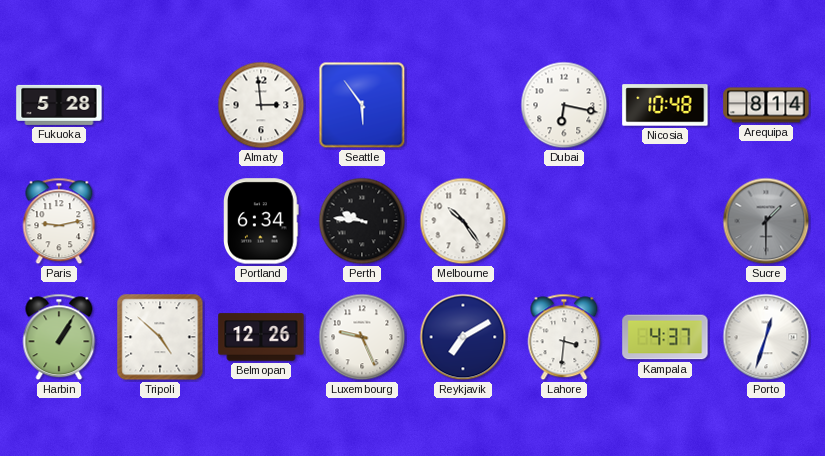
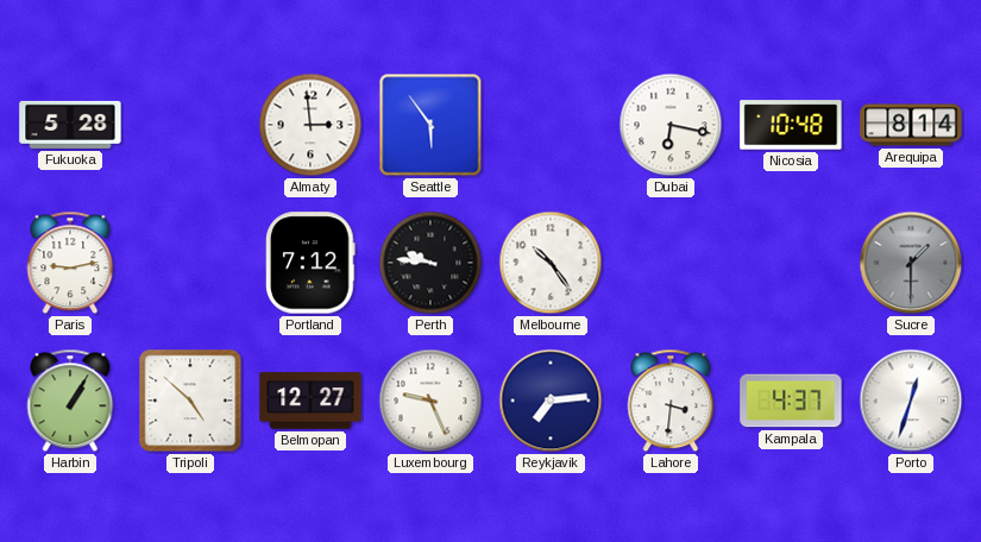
Portland: 6:34 -> 7:12
Belmopan: 12:26 -> 12:27
Reykjavik: 7:10 -> 7:14
